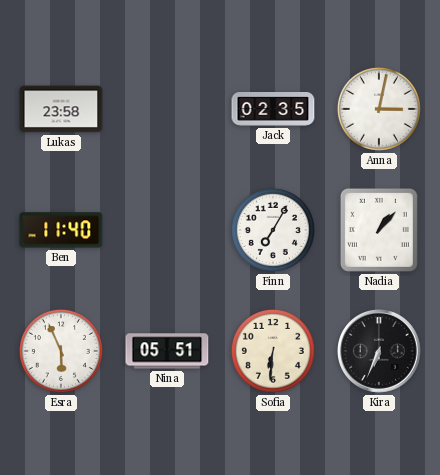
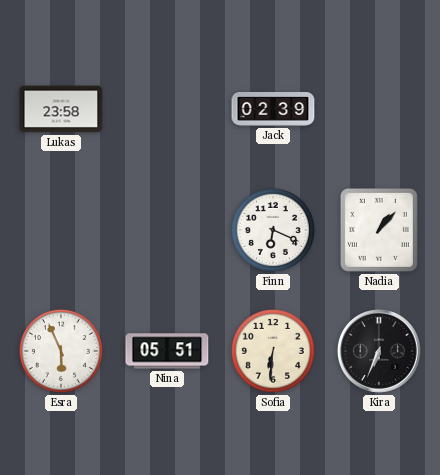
Jack: 02:35 -> 02:39
Anna: 3:02 -> none
Ben: 11:40 -> none
Finn: 7:05 -> 6:19
